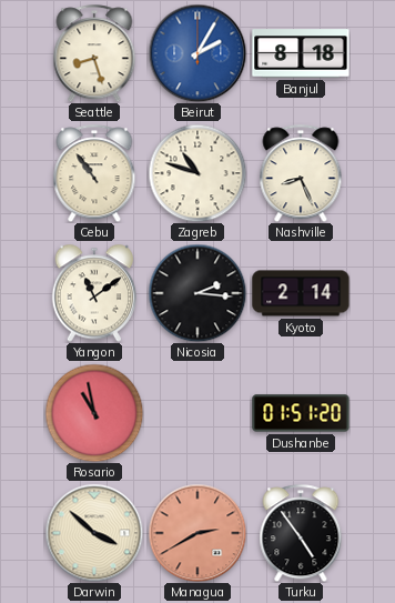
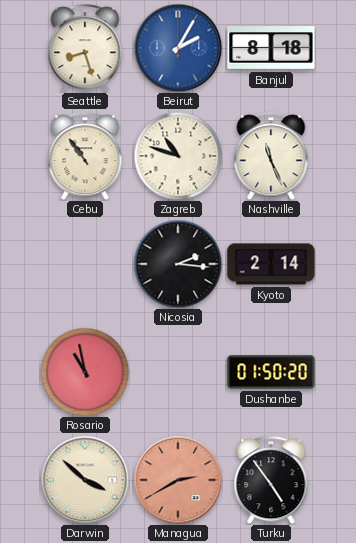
Nashville: 8:26 -> 11:26
Yangon: 11:09 -> none
Dushanbe: 01:51 -> 01:50
